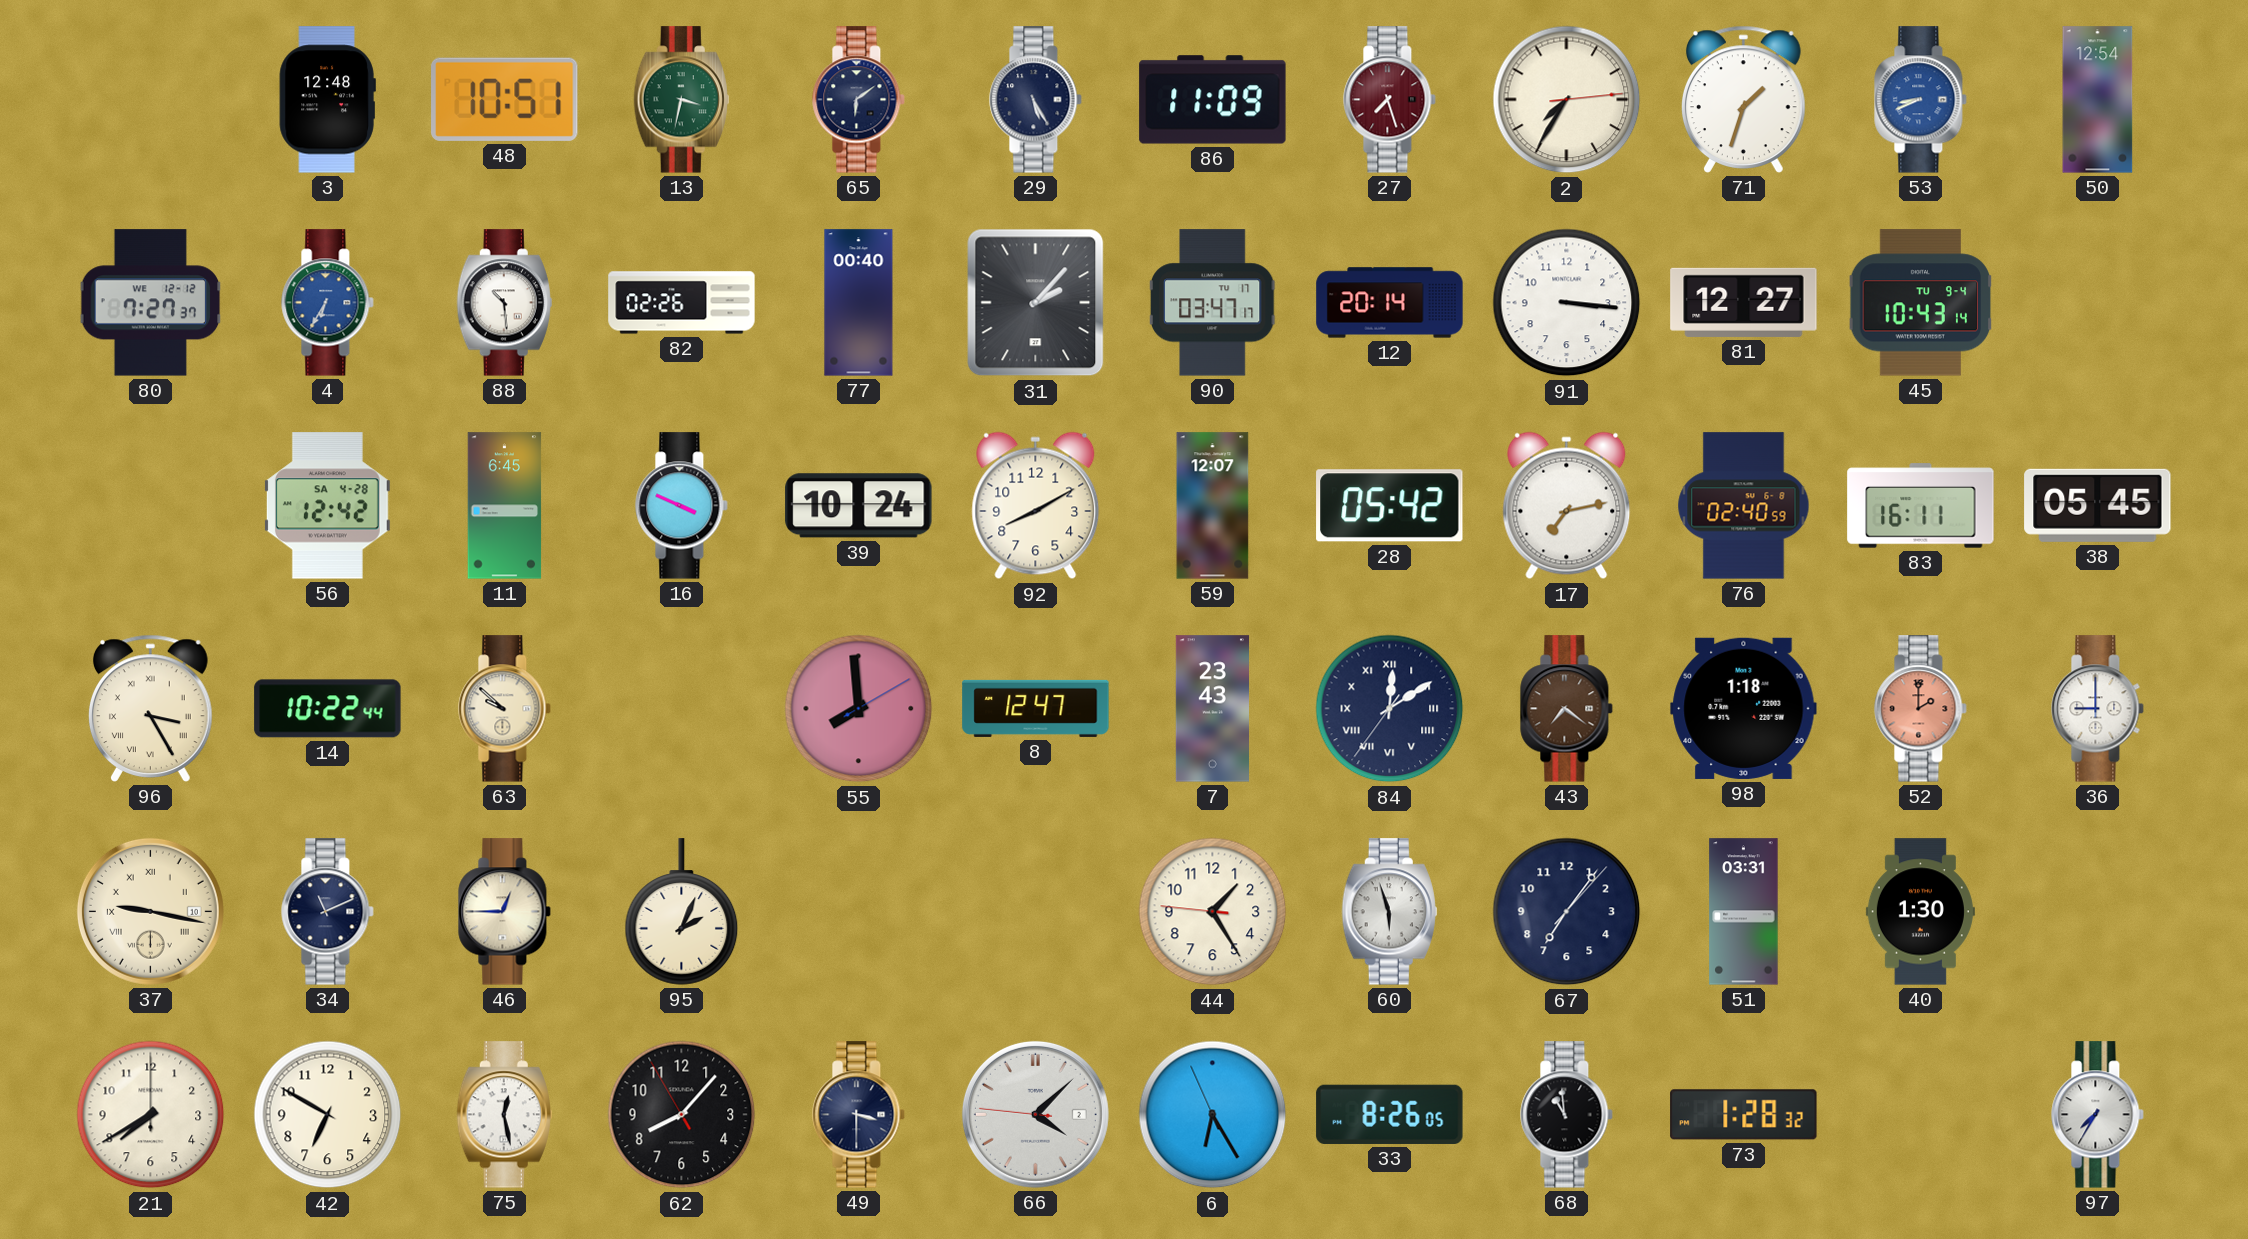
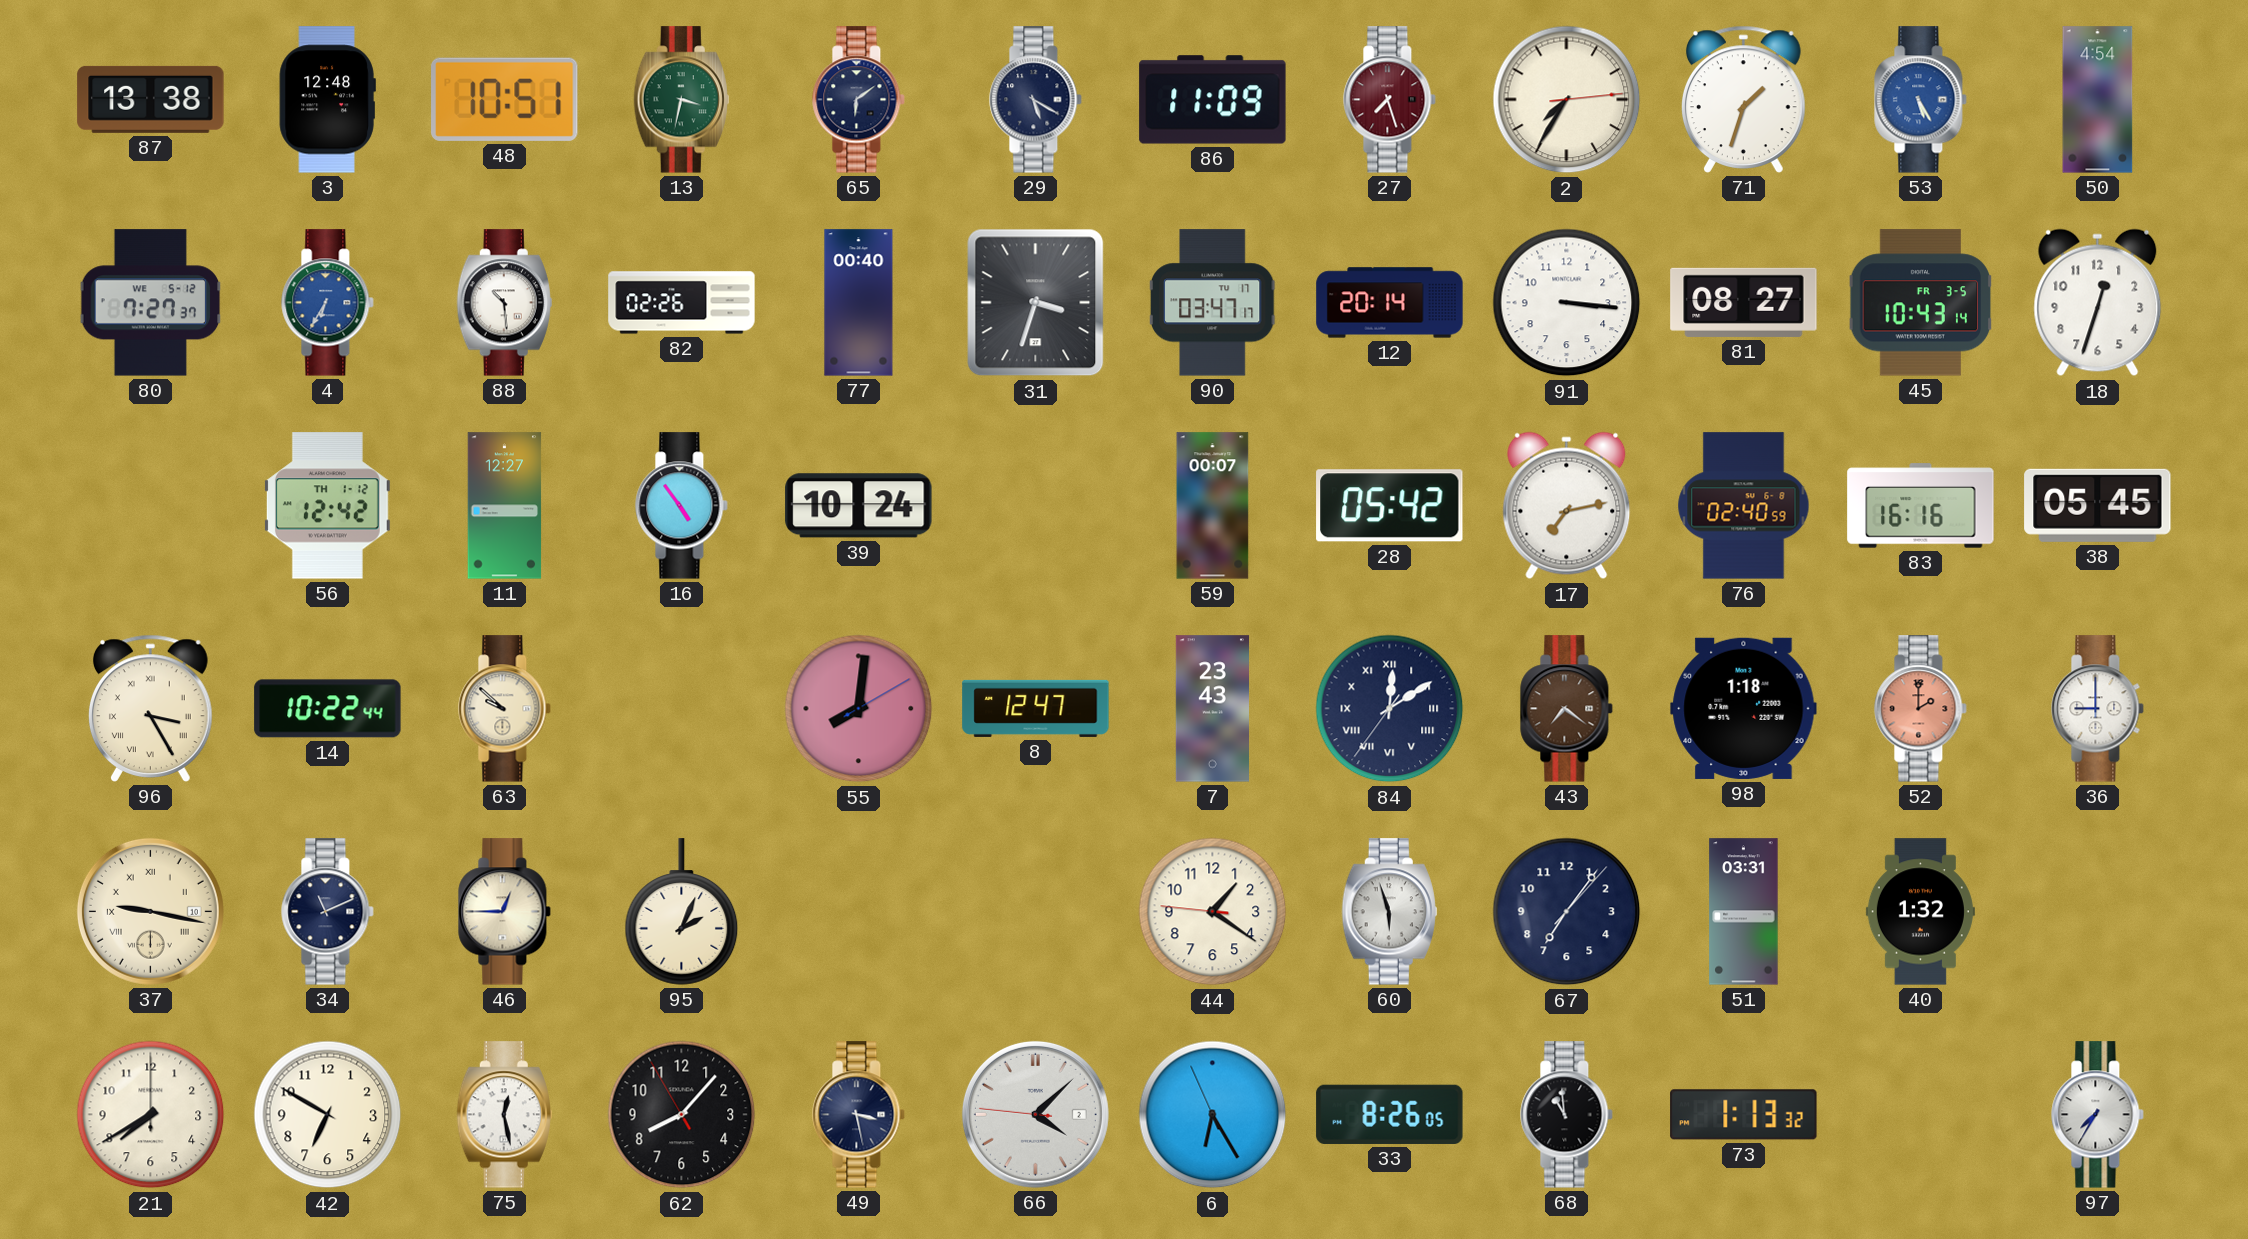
87: none -> 13:38
29: 5:25 -> 5:20
53: 8:41 -> 5:25
50: 12:54 -> 4:54
80 date: WE 12-12 -> WE 5-12
31: 2:07 -> 3:33
81: 12:27 -> 08:27
45 date: TU 9-4 -> FR 3-5
18: none -> 12:33
56 date: SA 4-28 -> TH 1-12
11: 6:45 -> 12:27
16: 3:49 -> 4:54
92: 8:10 -> none
59: 12:07 -> 00:07
83: 16:11 -> 16:16
55: 7:59 -> 8:01
44: 1:24 -> 1:20
40: 1:30 -> 1:32
49: 3:30 -> 3:28
73: 1:28 -> 1:13
